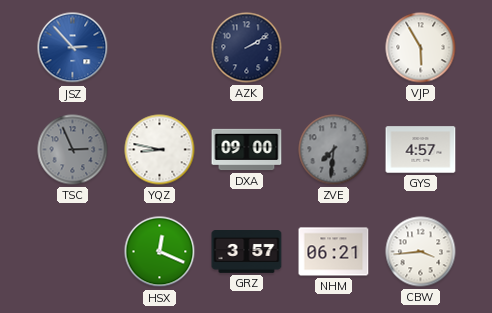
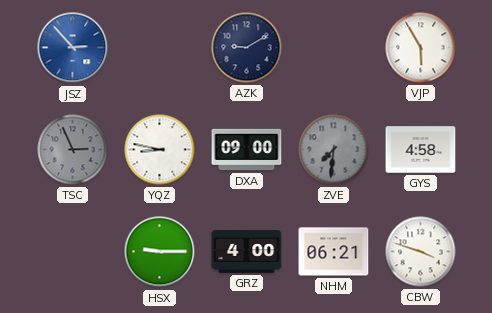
AZK: 2:10 -> 9:10
GYS: 4:57 -> 4:58
HSX: 12:19 -> 9:15
GRZ: 3:57 -> 4:00
CBW: 3:44 -> 3:48
